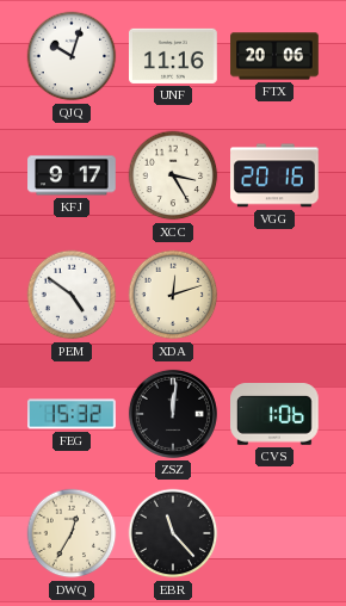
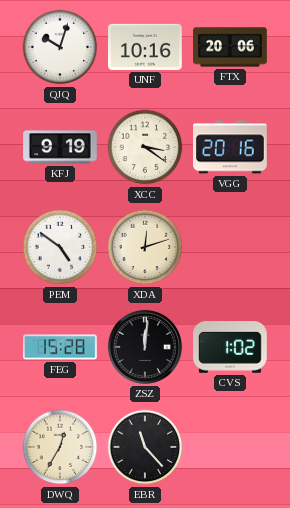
UNF: 11:16 -> 10:16
KFJ: 9:17 -> 9:19
XCC: 3:25 -> 3:21
FEG: 15:32 -> 15:28
CVS: 1:06 -> 1:02
